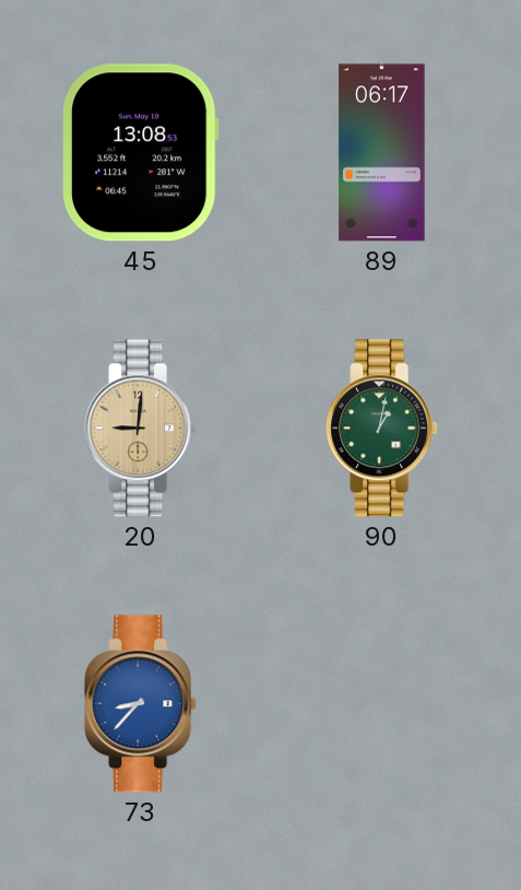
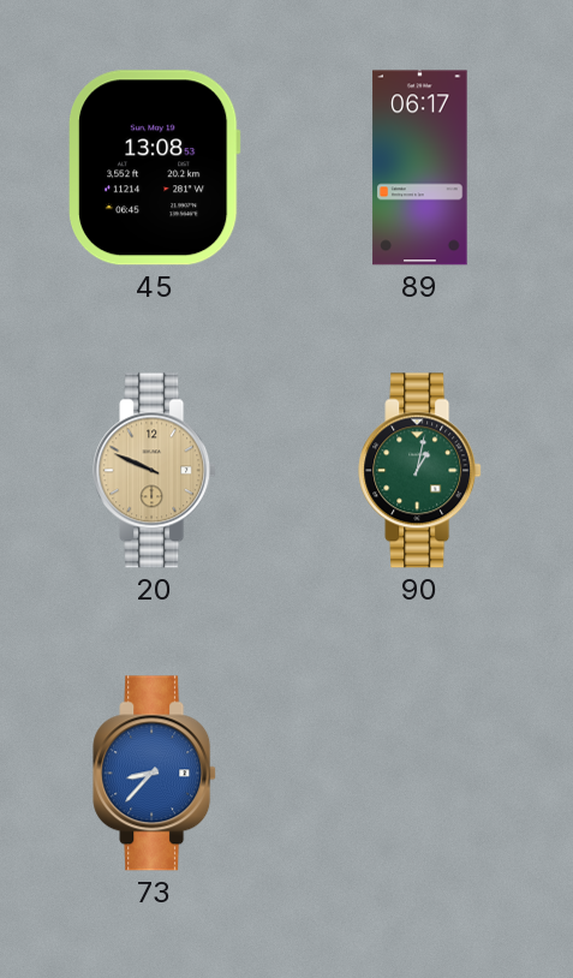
20: 9:01 -> 9:49
